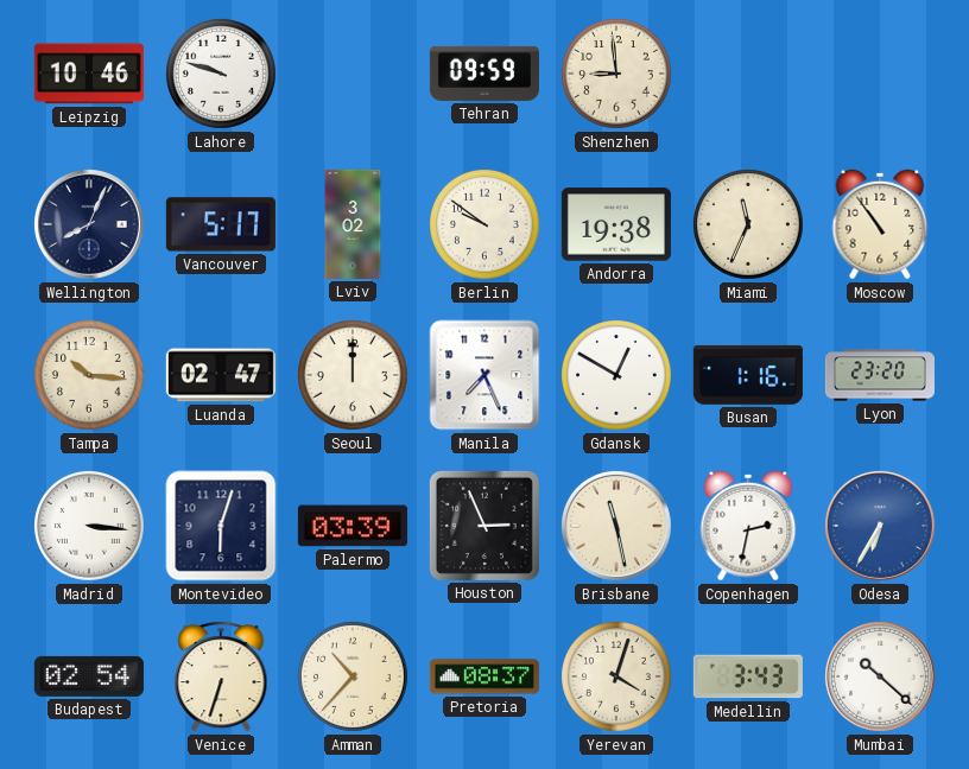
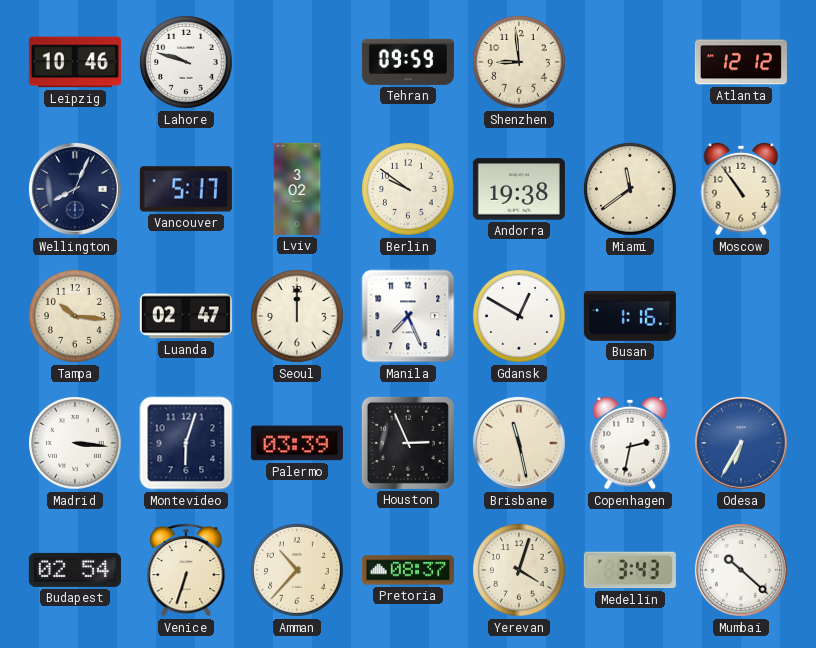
Atlanta: none -> 12:12
Miami: 11:34 -> 11:39
Lyon: 23:20 -> none
